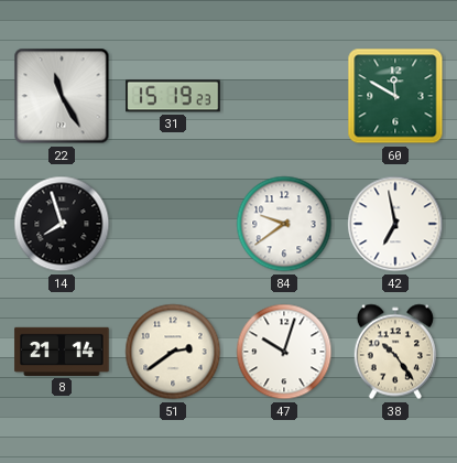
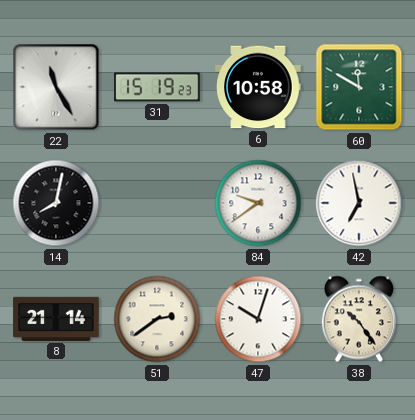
6: none -> 10:58
14: 7:57 -> 8:02
